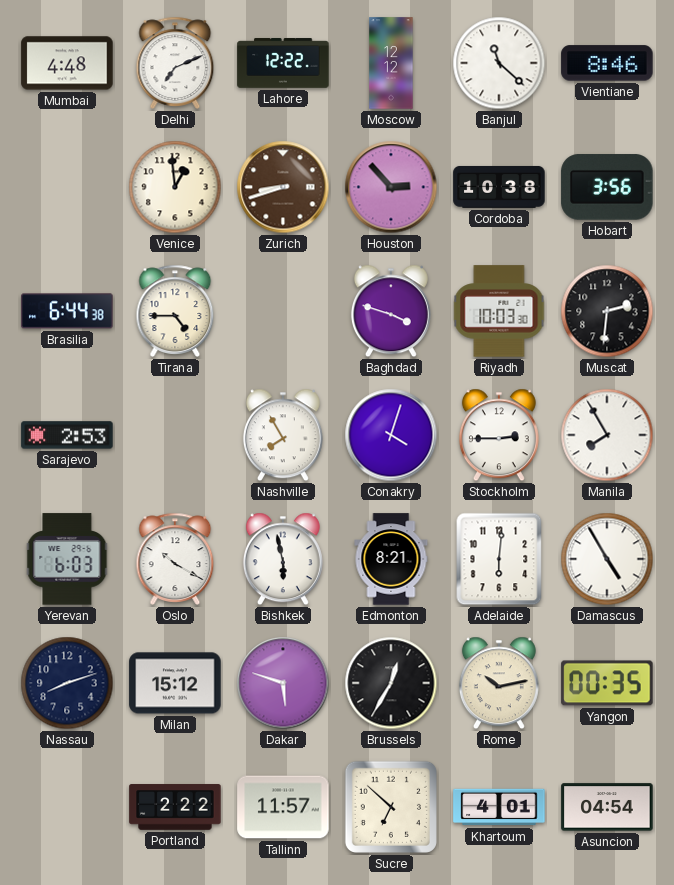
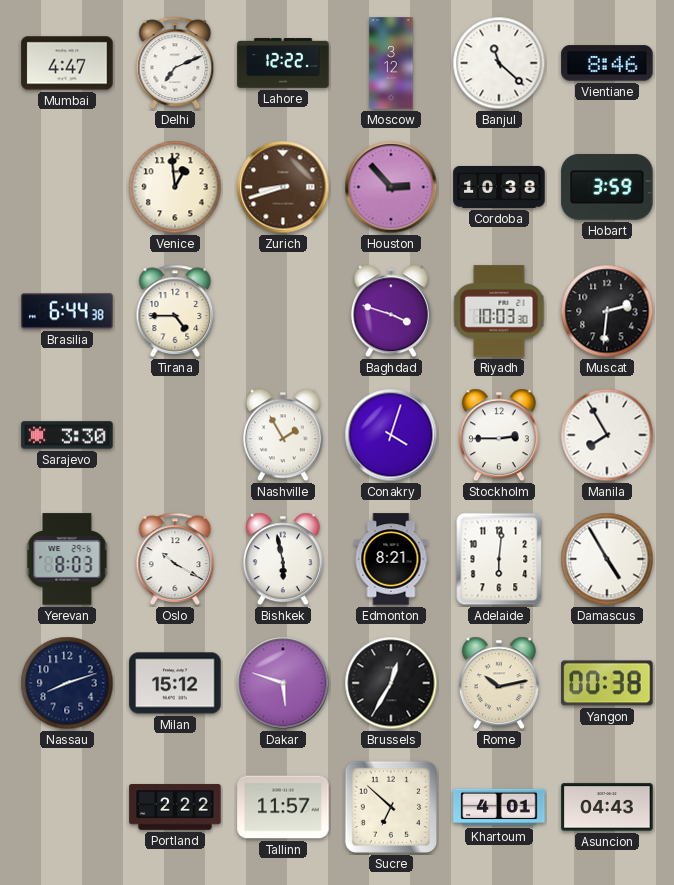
Mumbai: 4:48 -> 4:47
Moscow: 12:12 -> 3:12
Hobart: 3:56 -> 3:59
Sarajevo: 2:53 -> 3:30
Nashville: 7:55 -> 1:55
Yerevan: 6:03 -> 8:03
Yangon: 00:35 -> 00:38
Asuncion: 04:54 -> 04:43
